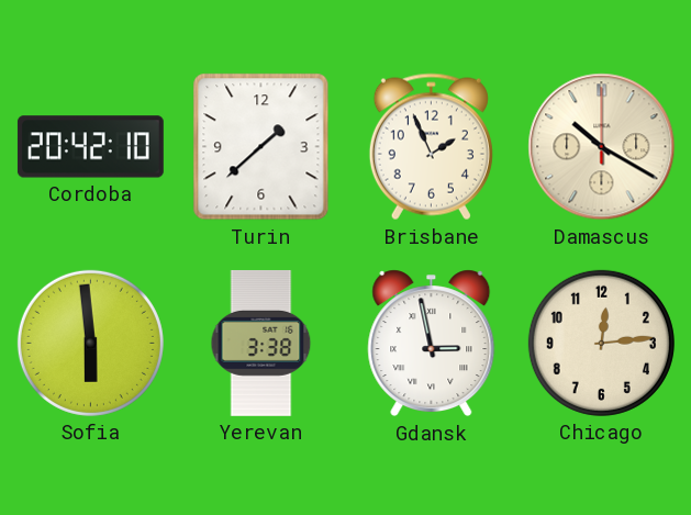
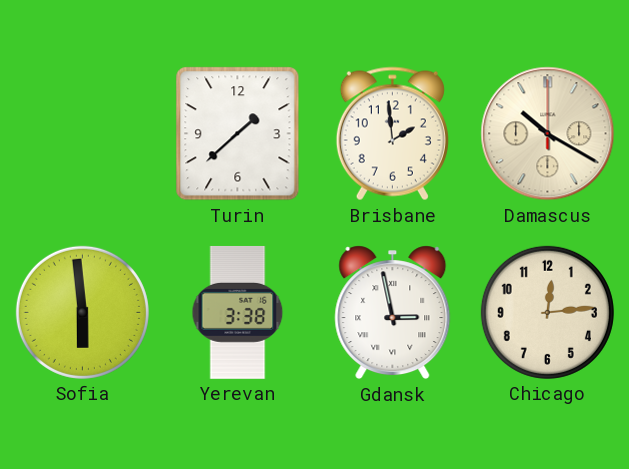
Cordoba: 20:42 -> none
Brisbane: 1:56 -> 1:59
